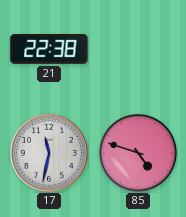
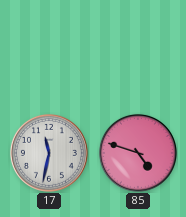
21: 22:38 -> none
